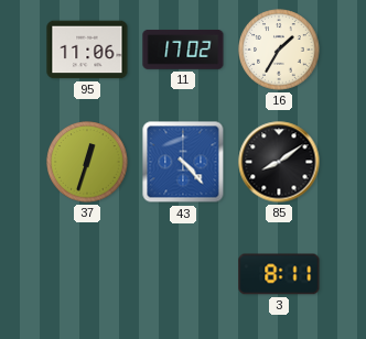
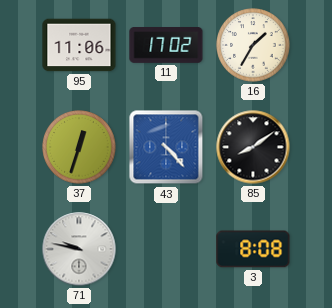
71: none -> 9:47
3: 8:11 -> 8:08
